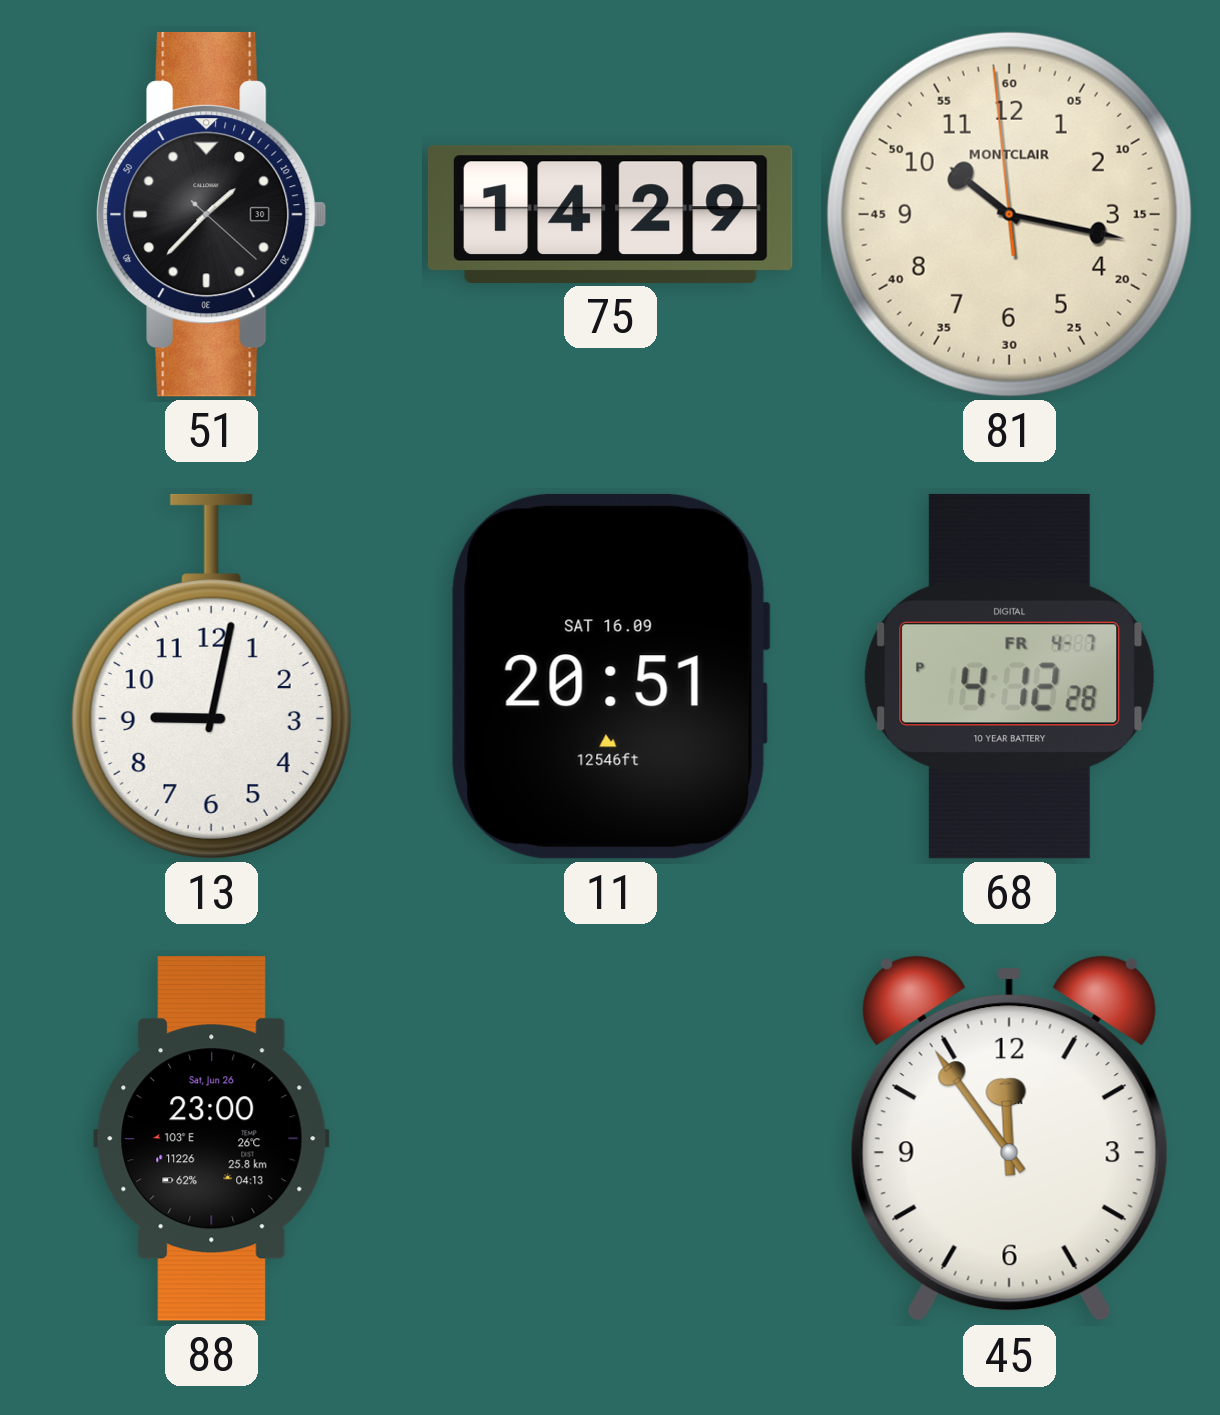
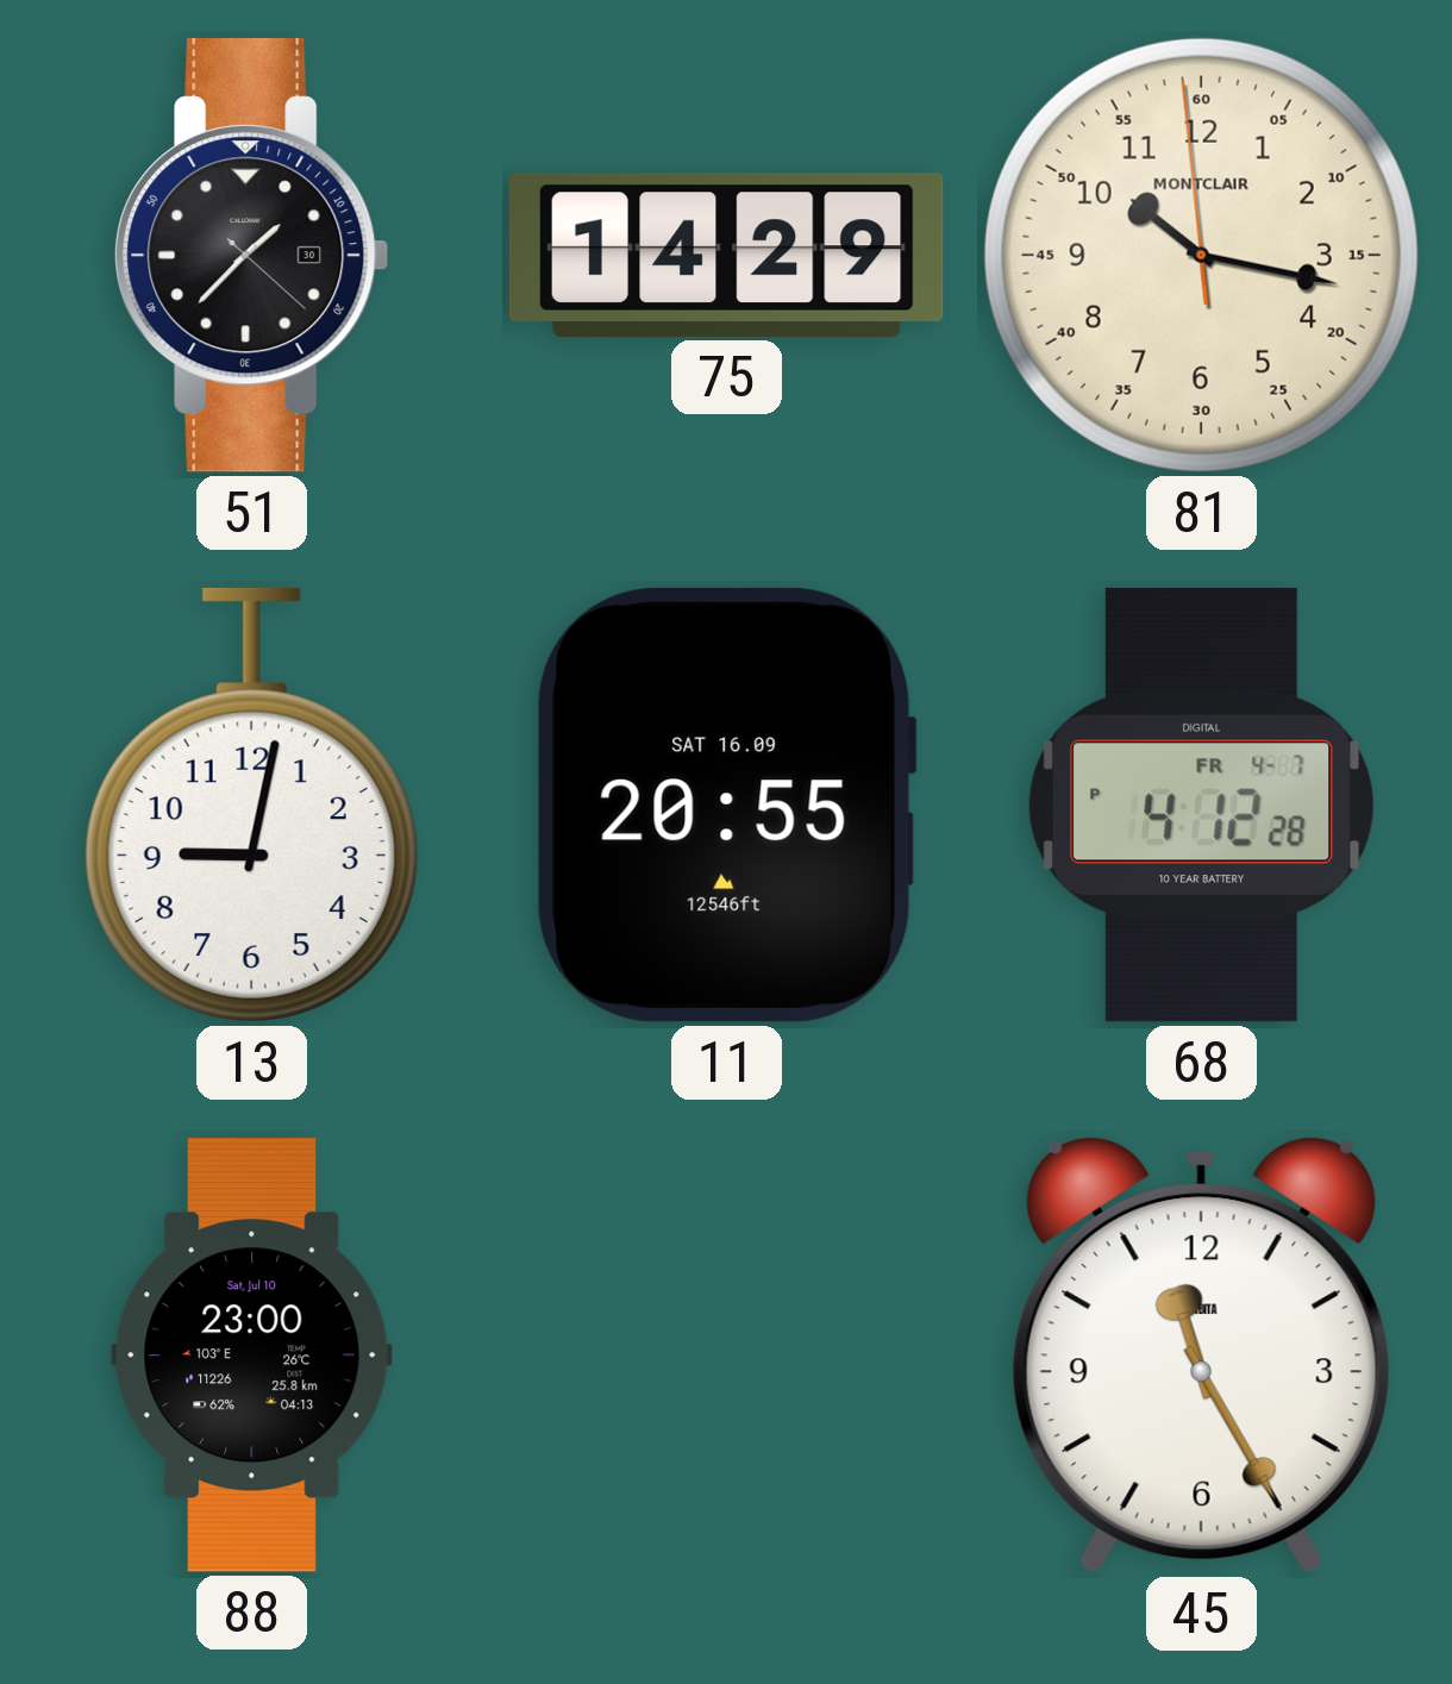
11: 20:51 -> 20:55
88 date: Sat, Jun 26 -> Sat, Jul 10
45: 11:54 -> 11:25
